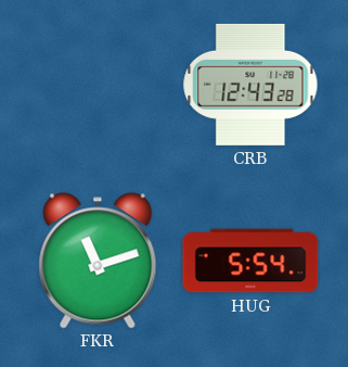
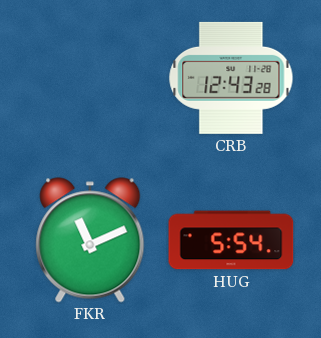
FKR: 11:12 -> 11:11
